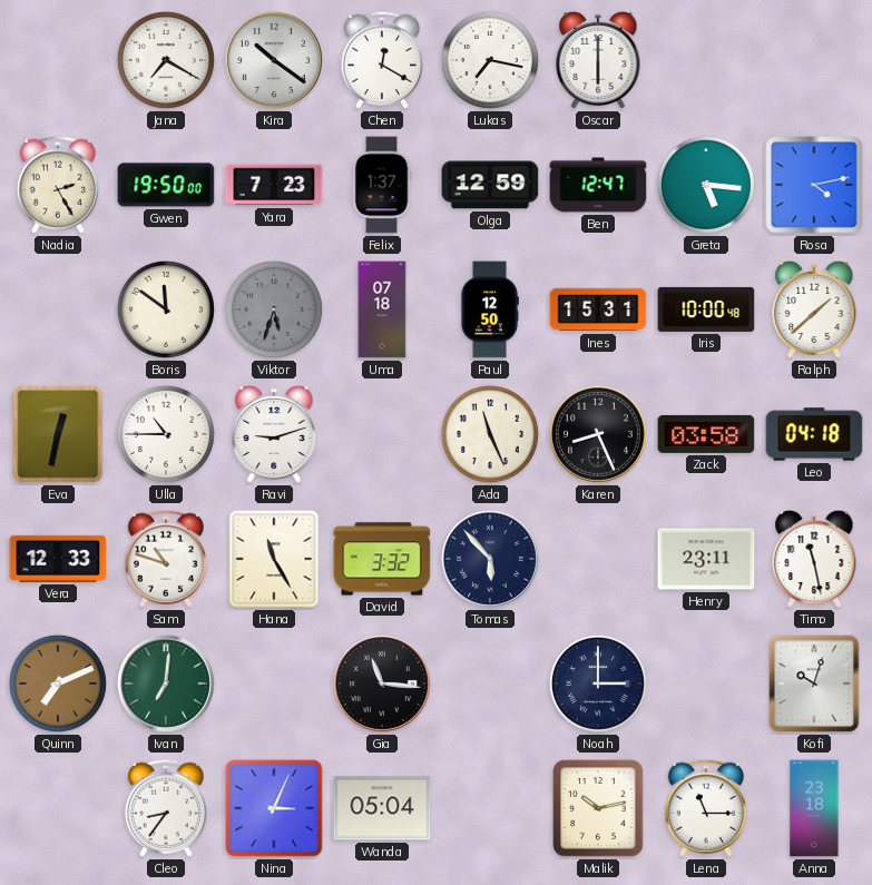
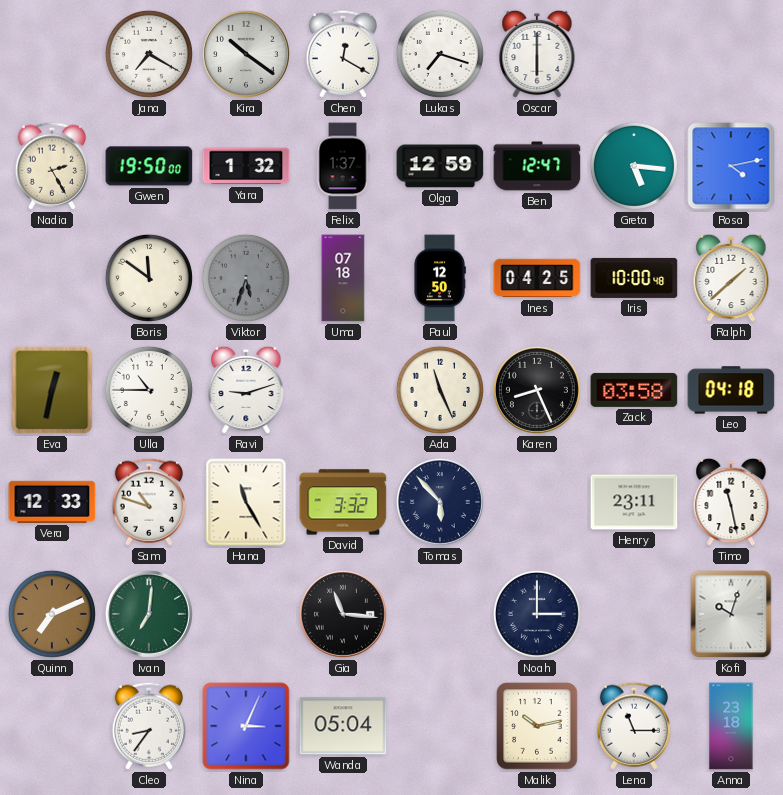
Lukas: 7:17 -> 7:18
Yara: 7:23 -> 1:32
Ines: 15:31 -> 04:25
